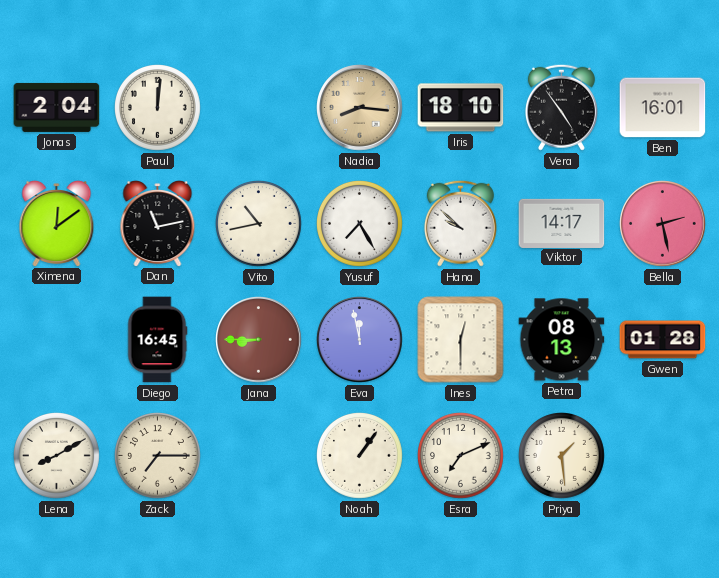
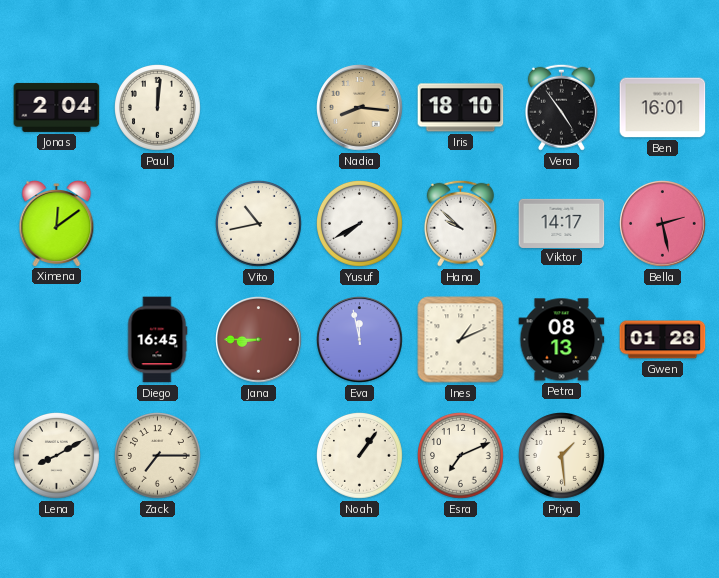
Dan: 11:13 -> none
Yusuf: 7:25 -> 7:40
Ines: 12:30 -> 1:11
